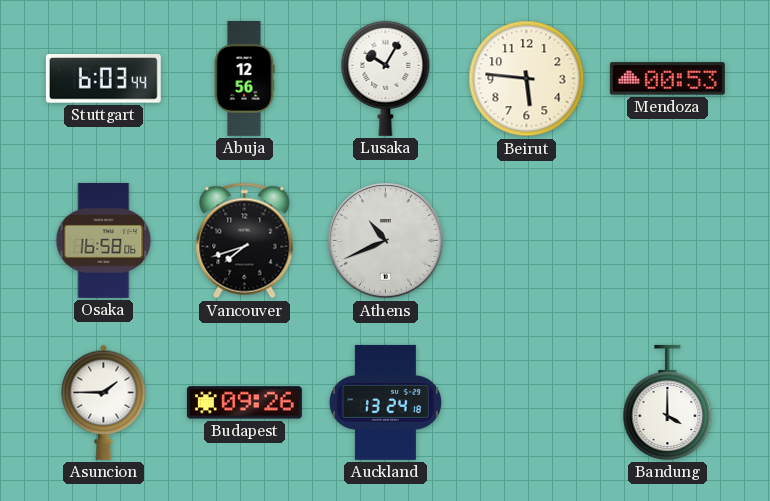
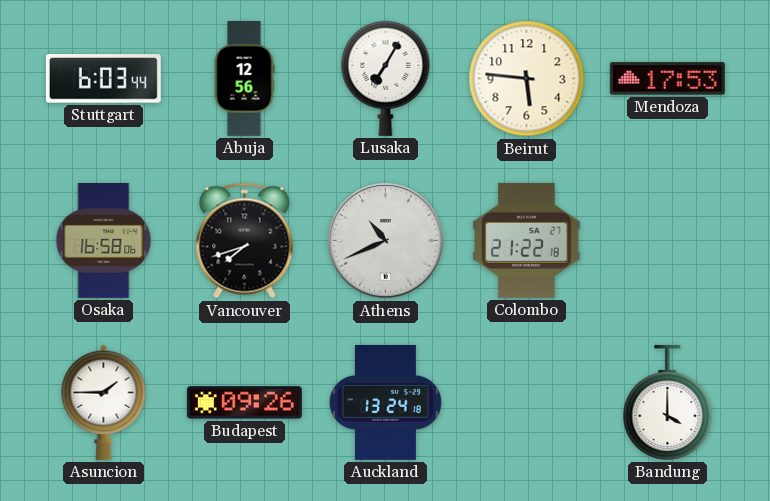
Lusaka: 10:05 -> 7:05
Mendoza: 00:53 -> 17:53
Colombo: none -> 21:22
